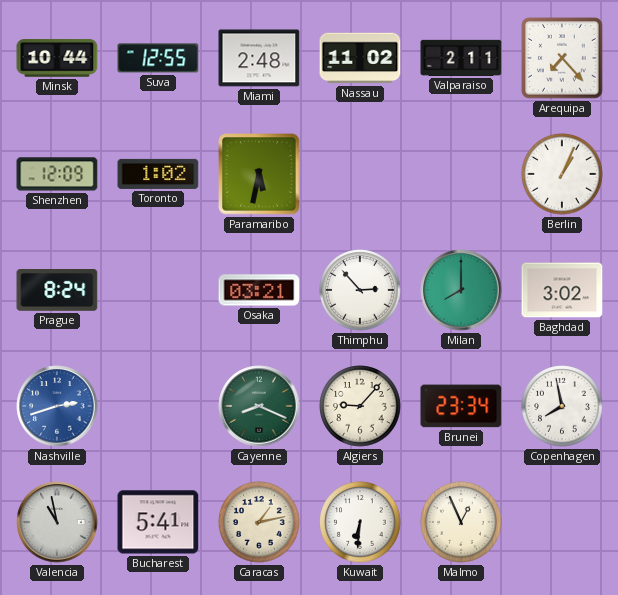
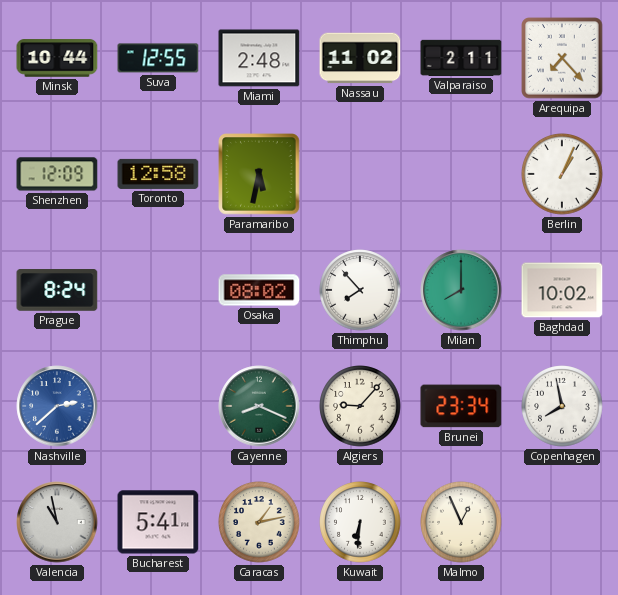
Toronto: 1:02 -> 12:58
Osaka: 03:21 -> 08:02
Thimphu: 2:53 -> 7:53
Baghdad: 3:02 -> 10:02
Nashville: 2:42 -> 2:38
